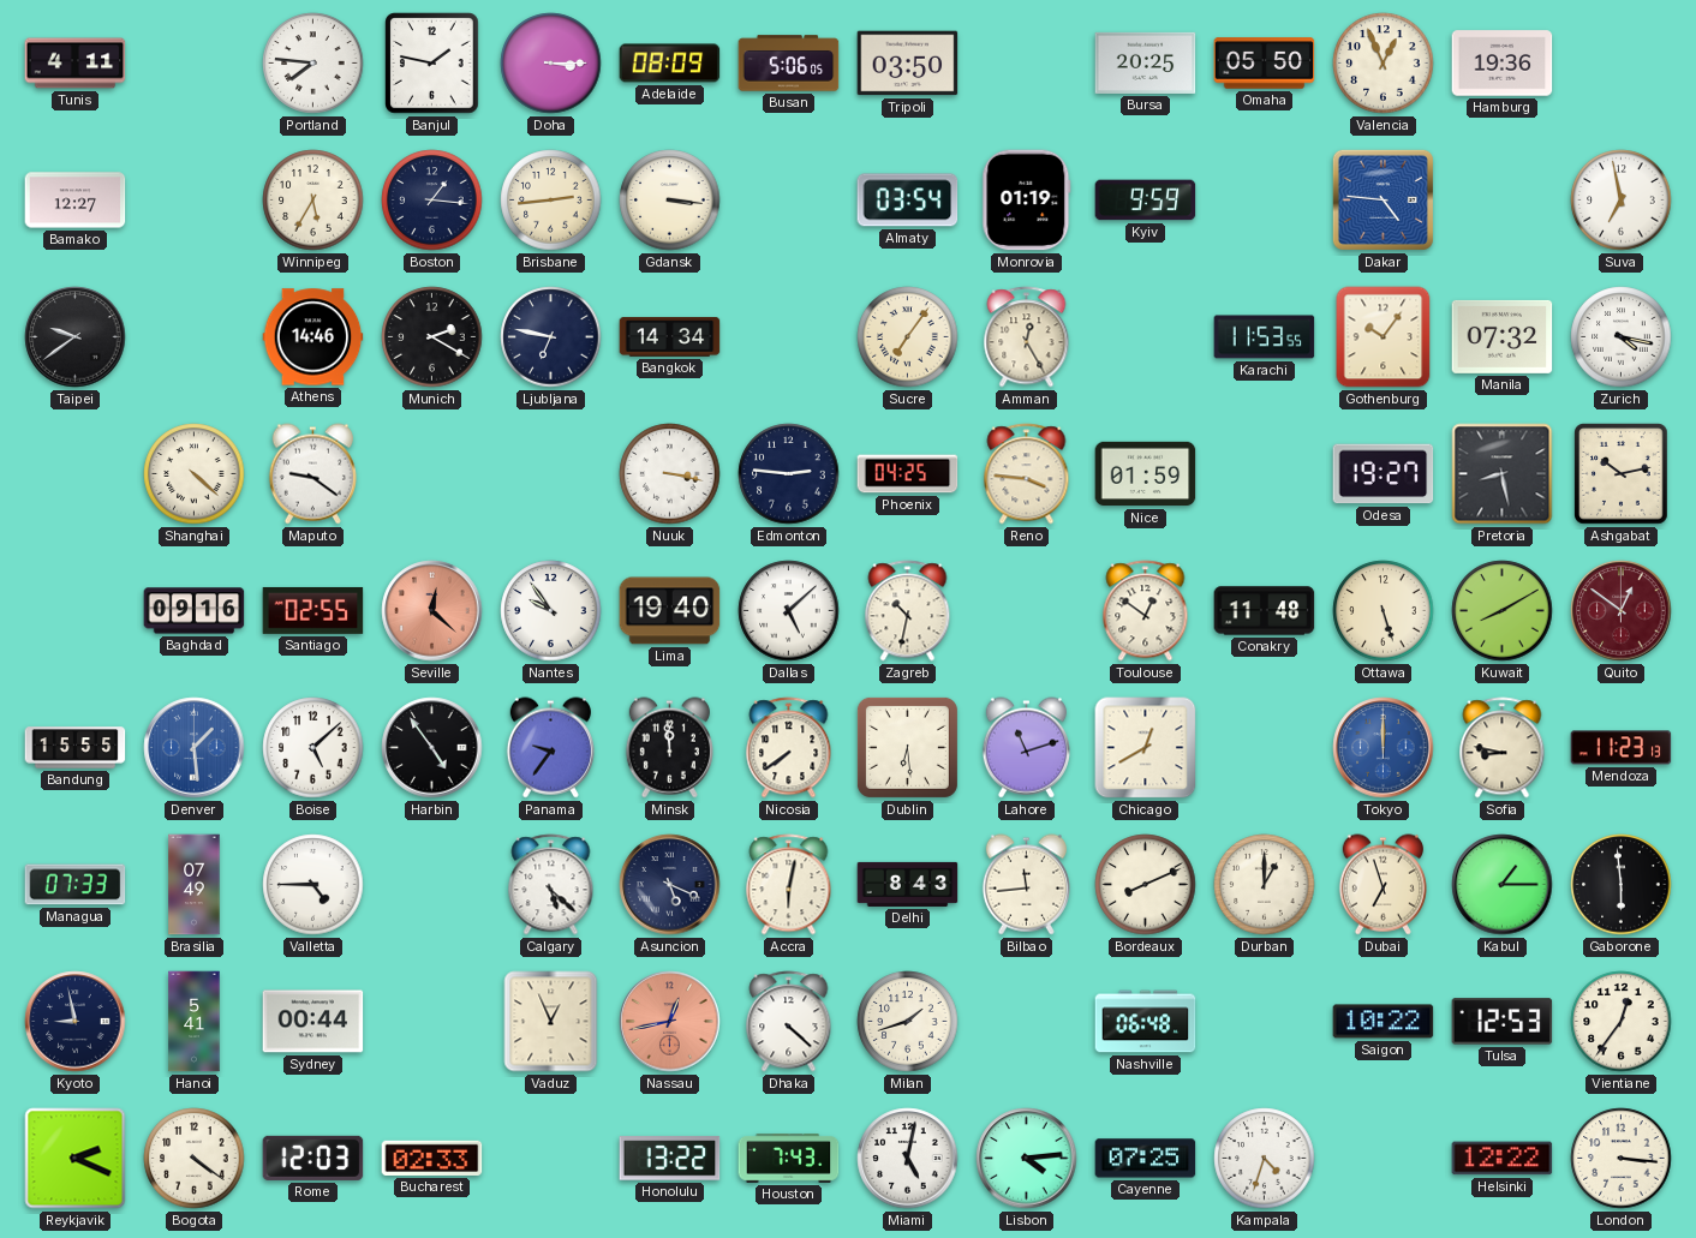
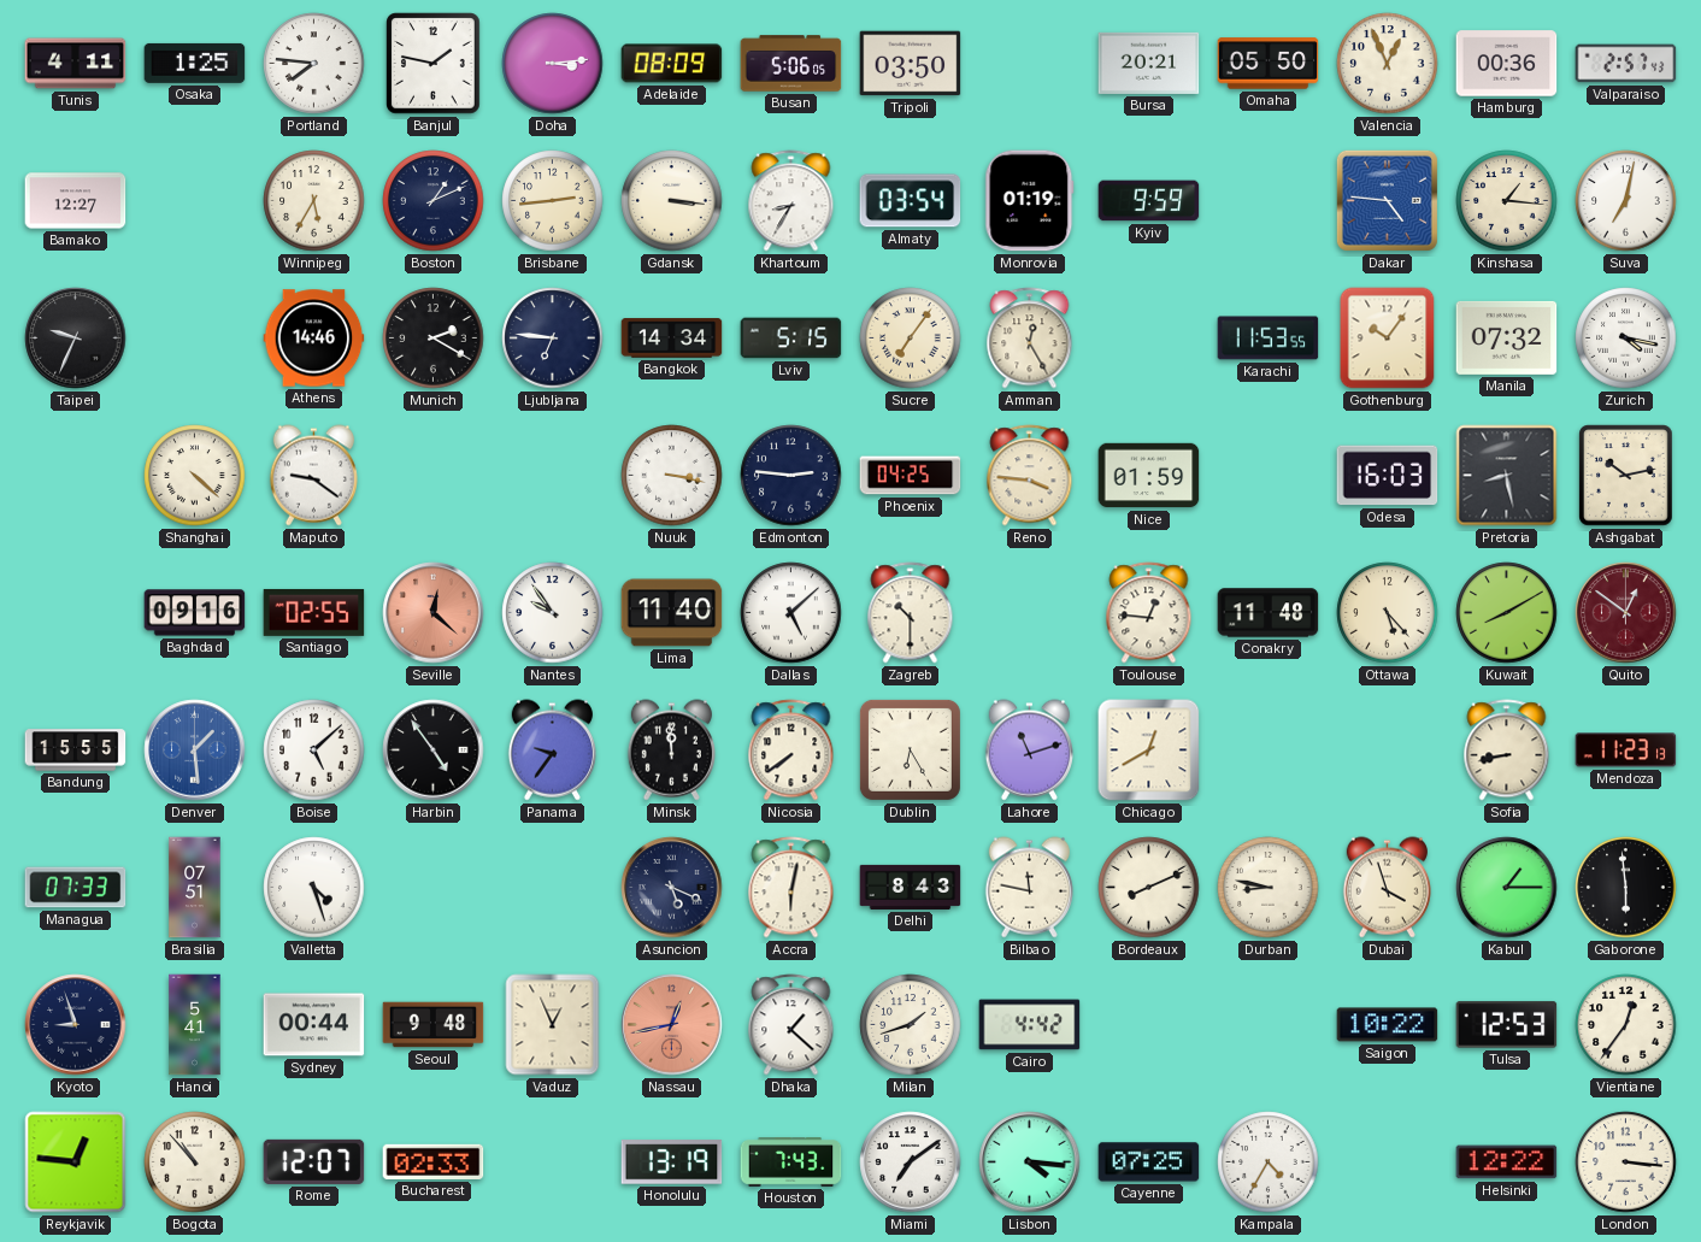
Osaka: none -> 1:25
Doha: 3:15 -> 3:14
Bursa: 20:25 -> 20:21
Hamburg: 19:36 -> 00:36
Valparaiso: none -> 2:57
Boston: 1:16 -> 1:11
Khartoum: none -> 8:35
Kinshasa: none -> 1:16
Suva: 6:58 -> 7:02
Taipei: 9:39 -> 9:34
Ljubljana: 6:47 -> 6:46
Lviv: none -> 5:15
Odesa: 19:27 -> 16:03
Lima: 19:40 -> 11:40
Zagreb: 10:32 -> 10:30
Toulouse: 12:51 -> 12:46
Ottawa: 5:27 -> 5:23
Dublin: 6:29 -> 6:25
Tokyo: 12:00 -> none
Sofia: 8:47 -> 8:43
Brasilia: 07:49 -> 07:51
Valletta: 4:45 -> 4:27
Calgary: 5:22 -> none
Bilbao: 11:44 -> 11:47
Durban: 1:00 -> 8:47
Dubai: 6:57 -> 3:57
Kyoto: 8:58 -> 8:57
Seoul: none -> 9:48
Dhaka: 4:22 -> 1:22
Cairo: none -> 4:42
Nashville: 06:48 -> none
Reykjavik: 2:19 -> 12:46
Bogota: 4:21 -> 10:53
Rome: 12:03 -> 12:07
Honolulu: 13:22 -> 13:19
Miami: 5:02 -> 7:09
Lisbon: 4:14 -> 4:16
Kampala: 4:33 -> 4:35
